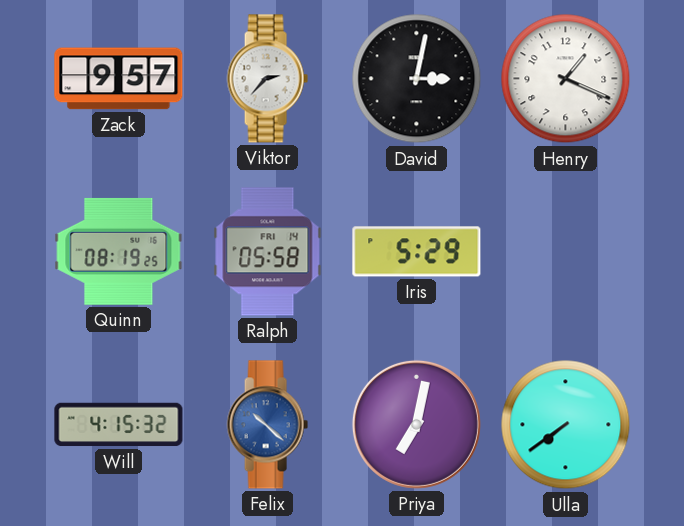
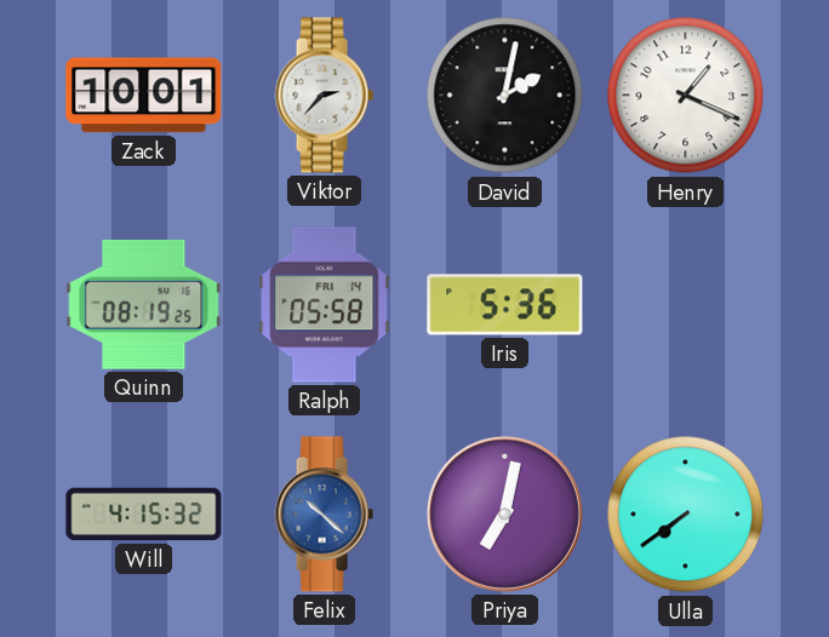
Zack: 9:57 -> 10:01
David: 3:02 -> 2:02
Iris: 5:29 -> 5:36
